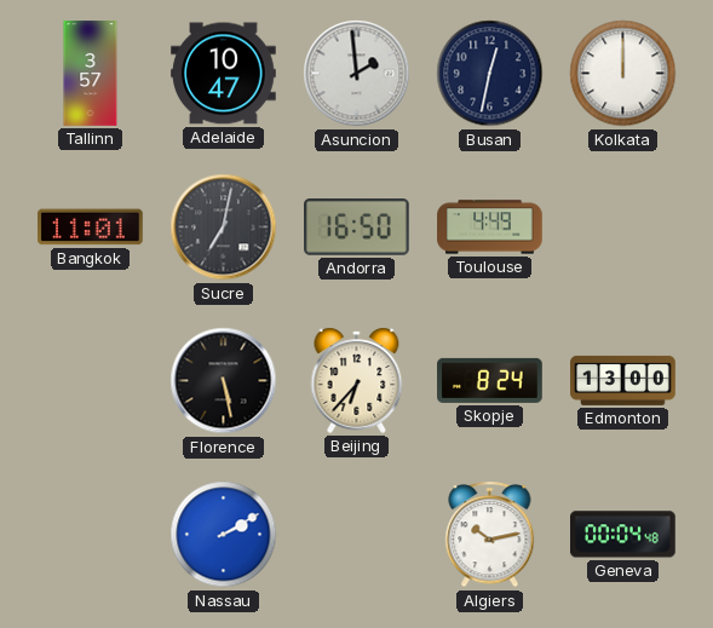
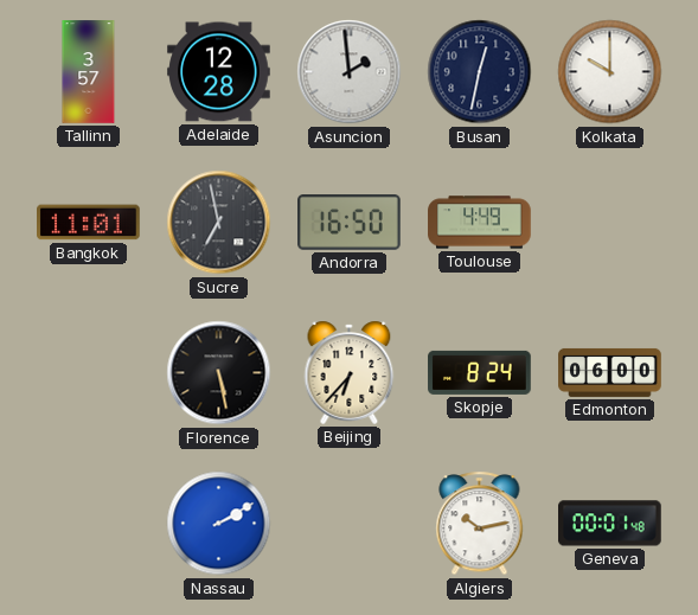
Adelaide: 10:47 -> 12:28
Kolkata: 12:00 -> 10:00
Sucre: 7:02 -> 6:58
Edmonton: 13:00 -> 06:00
Geneva: 00:04 -> 00:01
